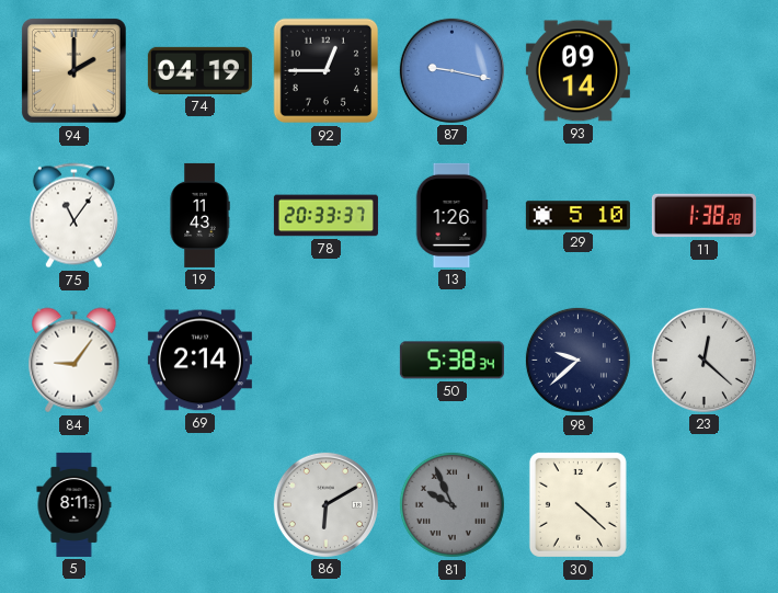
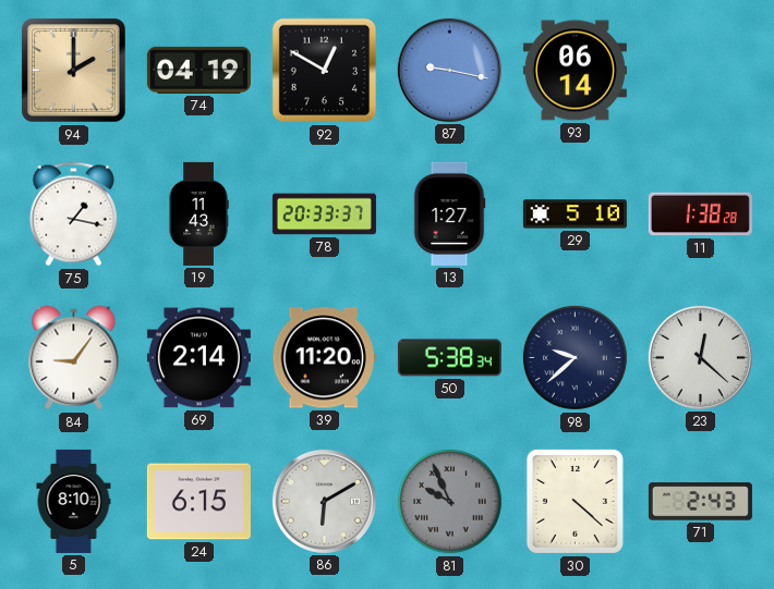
92: 12:45 -> 12:50
93: 09:14 -> 06:14
75: 11:06 -> 1:17
13: 1:26 -> 1:27
39: none -> 11:20
5: 8:11 -> 8:10
24: none -> 6:15
71: none -> 2:43
